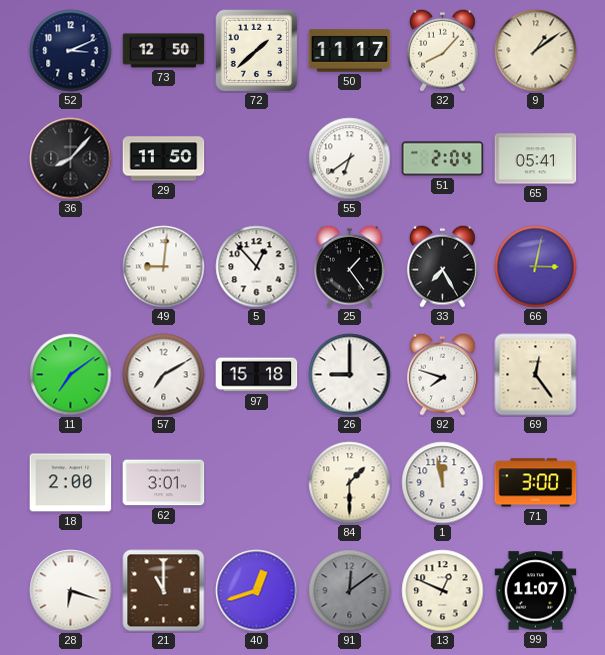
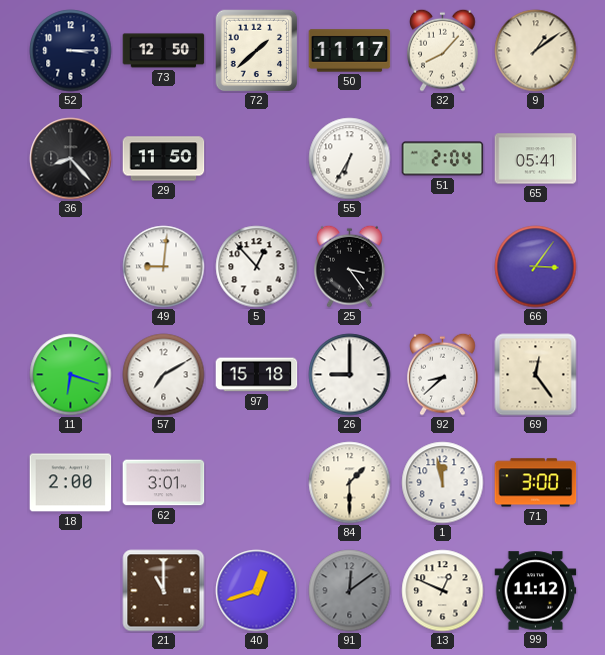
52: 3:11 -> 3:15
36: 8:07 -> 8:23
55: 6:39 -> 6:35
25: 1:24 -> 3:24
33: 7:25 -> none
66: 3:02 -> 3:06
11: 7:09 -> 6:18
92: 7:48 -> 8:38
28: 6:18 -> none
99: 11:07 -> 11:12
